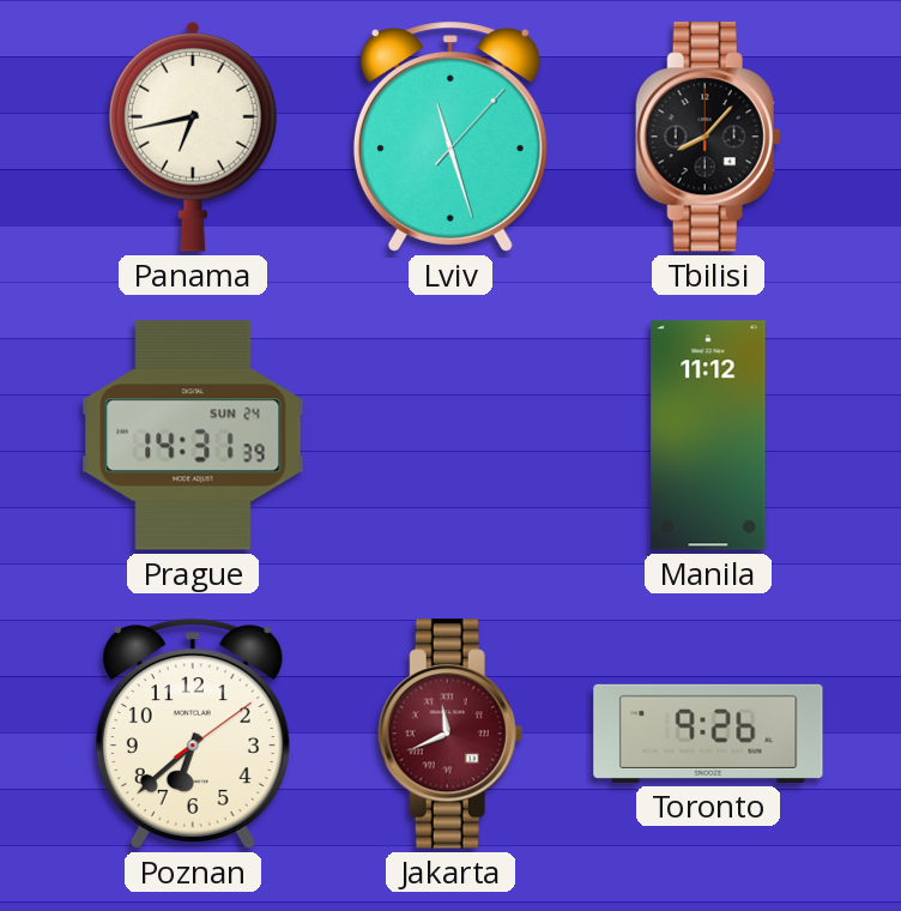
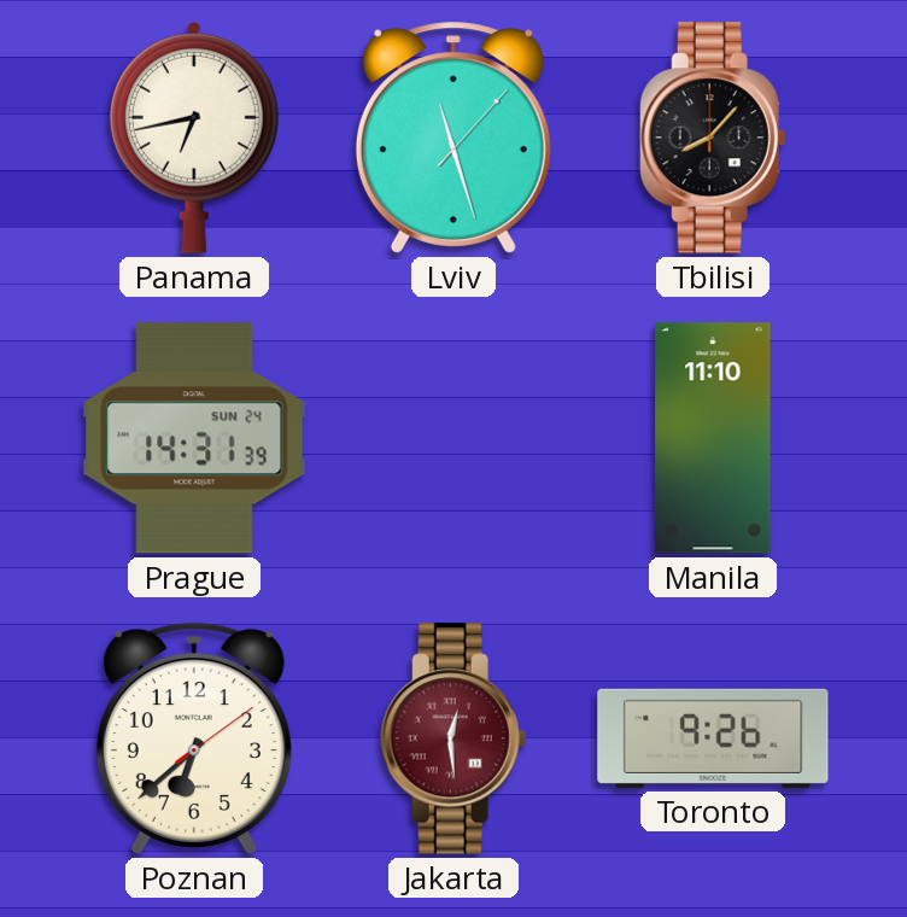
Manila: 11:12 -> 11:10
Jakarta: 11:41 -> 12:29
